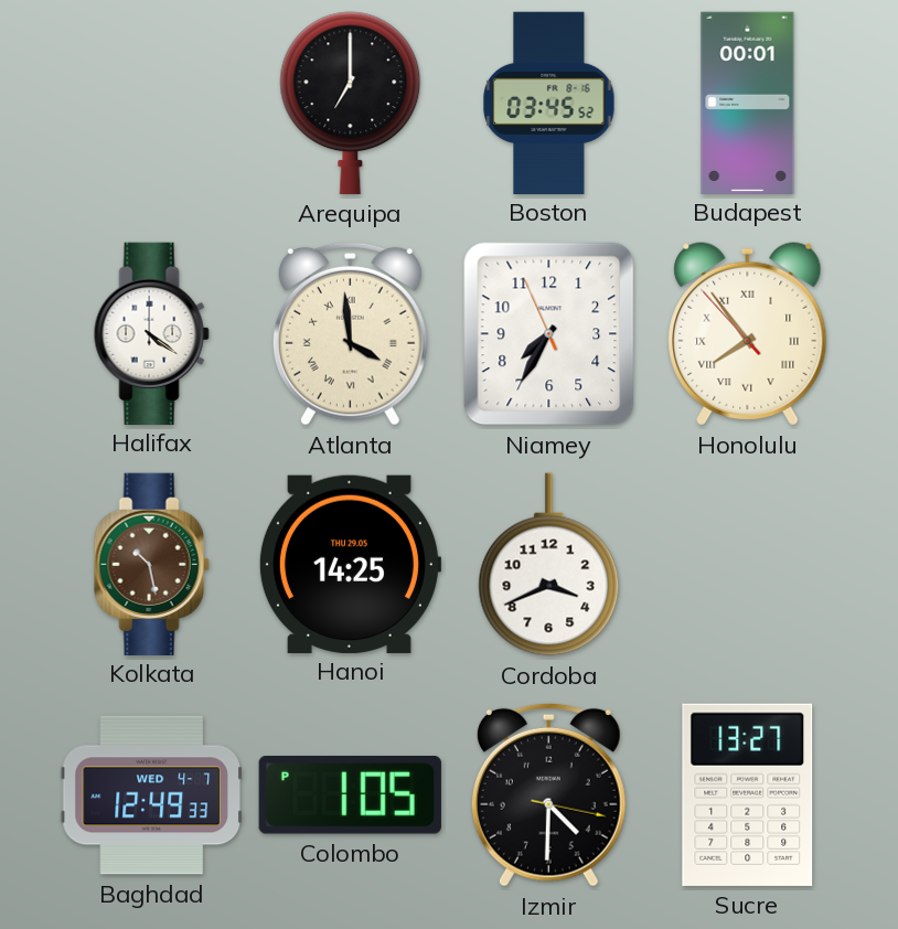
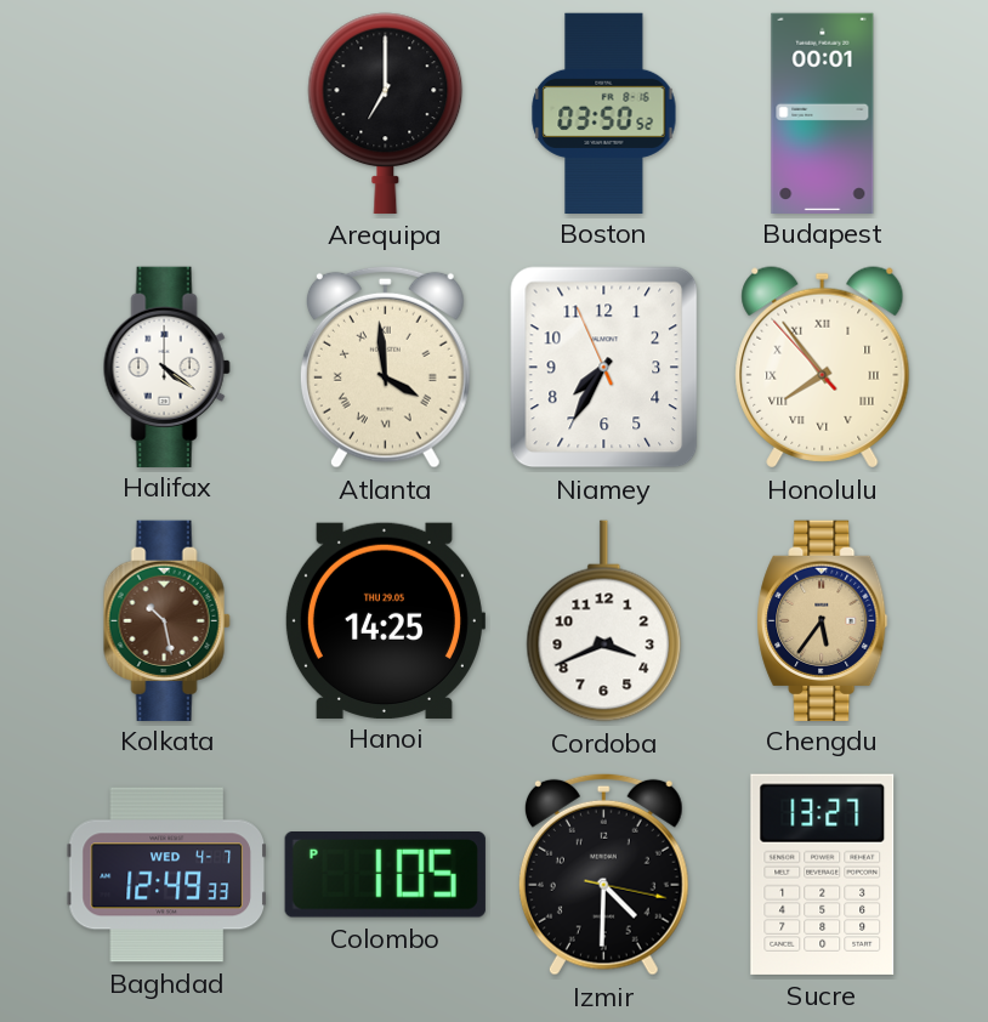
Boston: 03:45 -> 03:50
Chengdu: none -> 5:36
